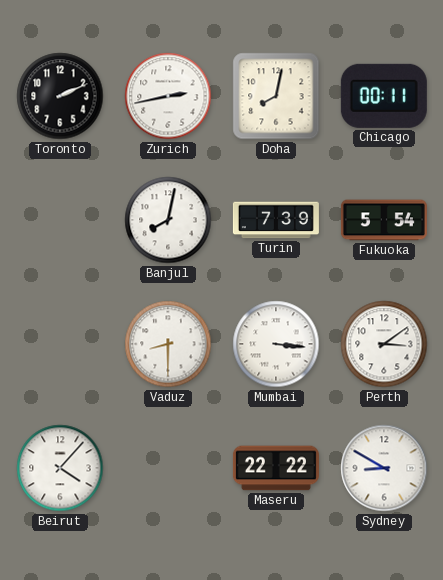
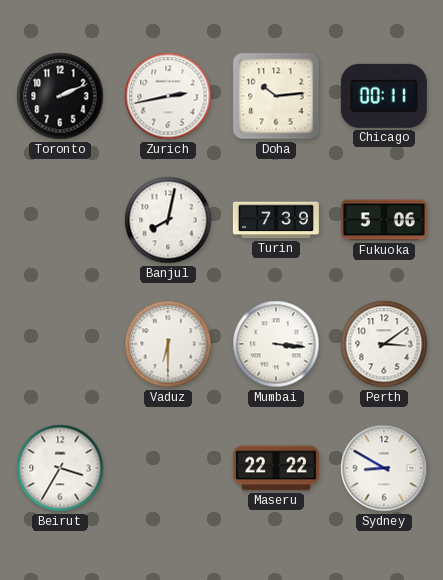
Doha: 8:02 -> 10:14
Fukuoka: 5:54 -> 5:06
Vaduz: 8:30 -> 6:30
Beirut: 4:07 -> 3:35
